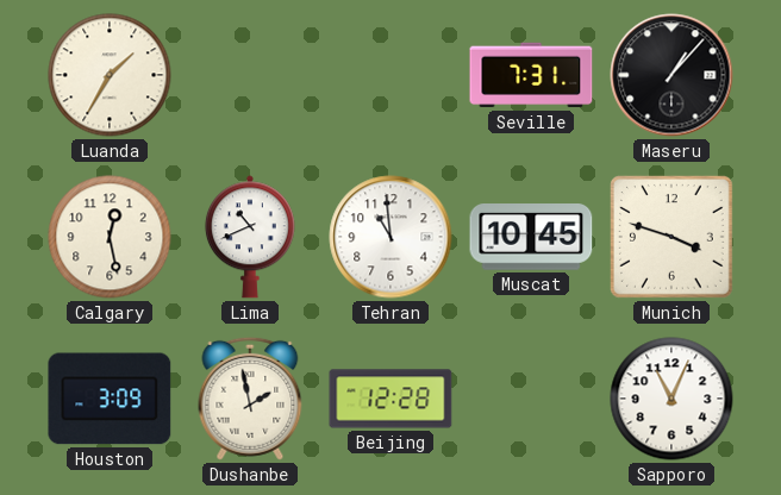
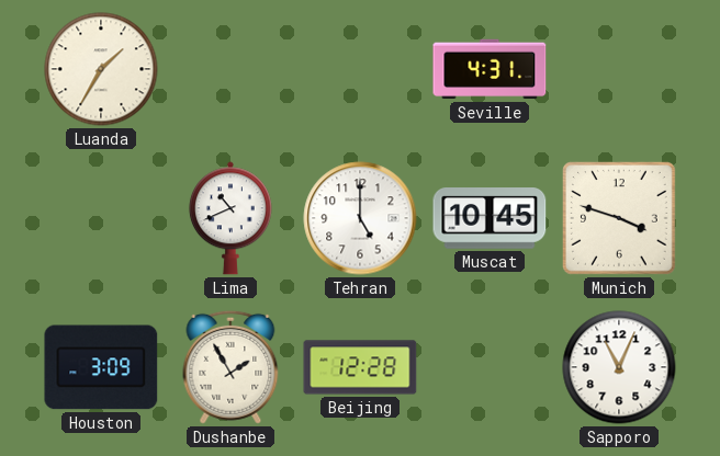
Seville: 7:31 -> 4:31
Maseru: 1:07 -> none
Calgary: 12:28 -> none
Tehran: 10:59 -> 5:00
Dushanbe: 1:58 -> 1:55
